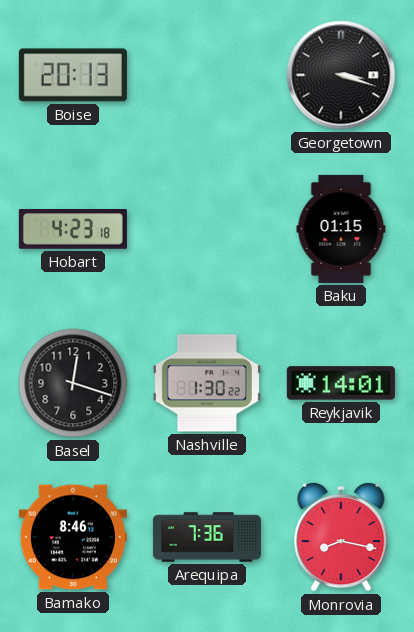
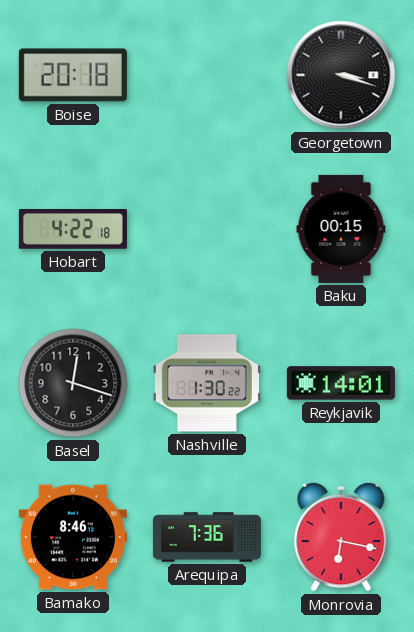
Boise: 20:13 -> 20:18
Hobart: 4:23 -> 4:22
Baku: 01:15 -> 00:15
Monrovia: 8:17 -> 6:17
